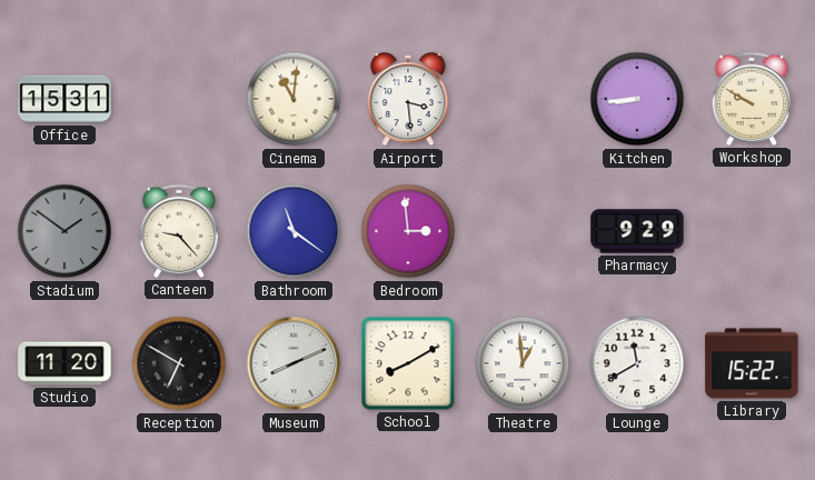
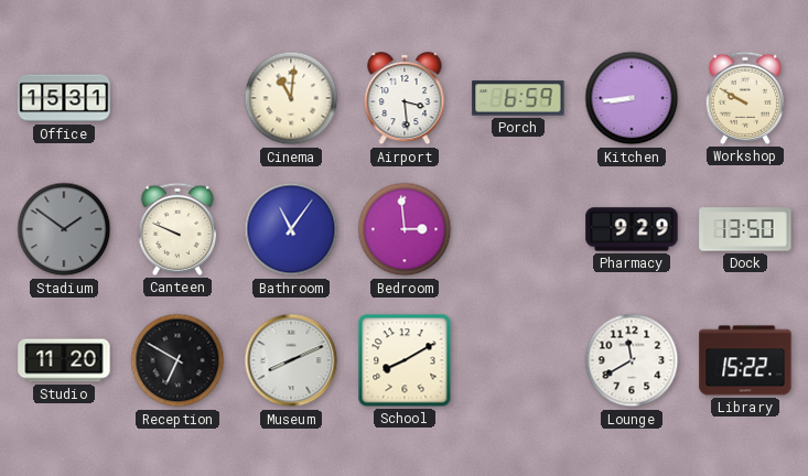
Porch: none -> 6:59
Canteen: 9:23 -> 9:49
Bathroom: 11:21 -> 11:06
Dock: none -> 13:50
Theatre: 12:59 -> none
